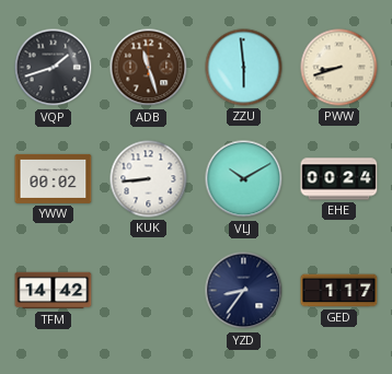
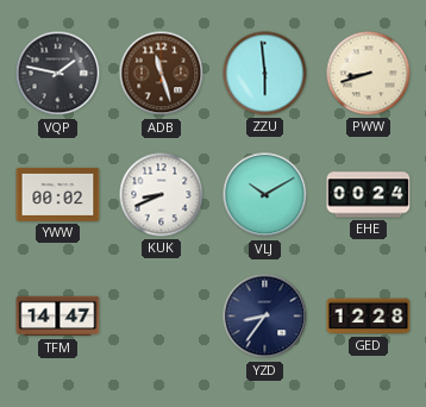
VQP: 1:42 -> 1:47
KUK: 8:44 -> 8:41
TFM: 14:42 -> 14:47
GED: 1:17 -> 12:28
